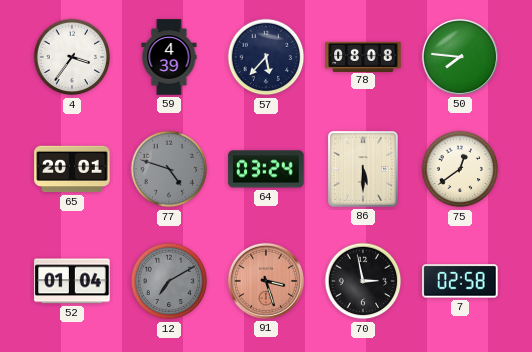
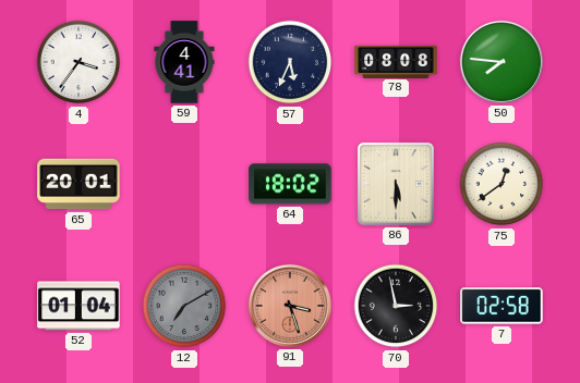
59: 4:39 -> 4:41
57: 5:37 -> 5:34
77: 4:48 -> none
64: 03:24 -> 18:02
